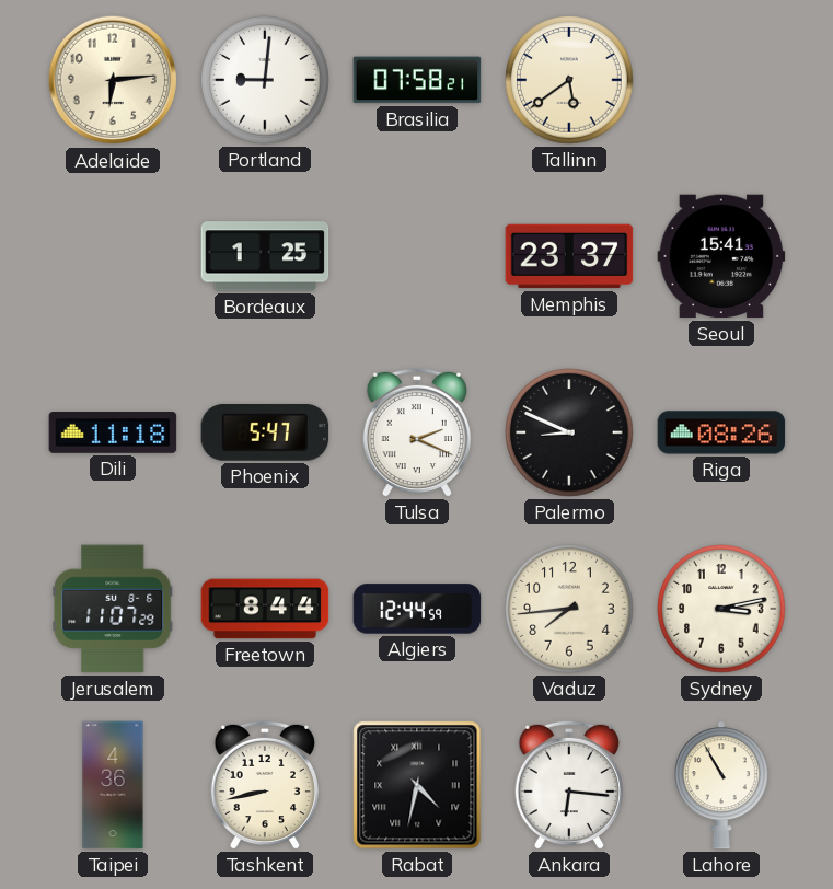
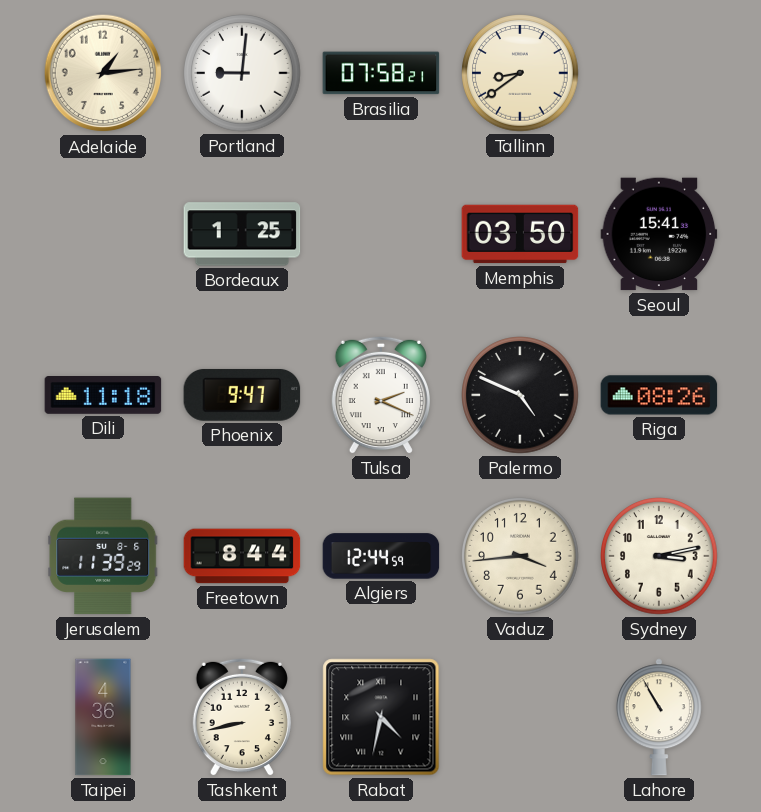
Adelaide: 6:14 -> 1:14
Tallinn: 5:39 -> 8:39
Memphis: 23:37 -> 03:50
Phoenix: 5:47 -> 9:47
Palermo: 8:49 -> 4:49
Jerusalem: 11:07 -> 11:39
Vaduz: 7:44 -> 3:44
Ankara: 6:16 -> none
